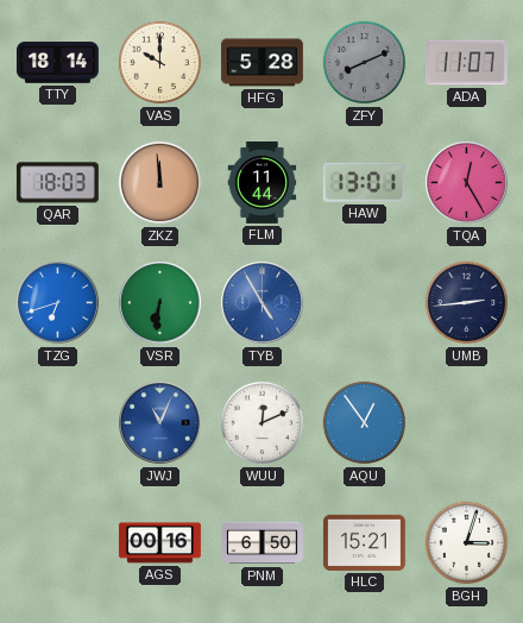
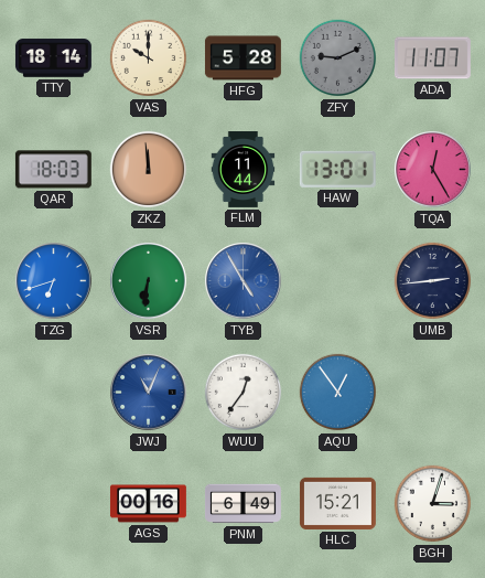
ZFY: 8:11 -> 9:11
WUU: 12:11 -> 12:36
PNM: 6:50 -> 6:49
